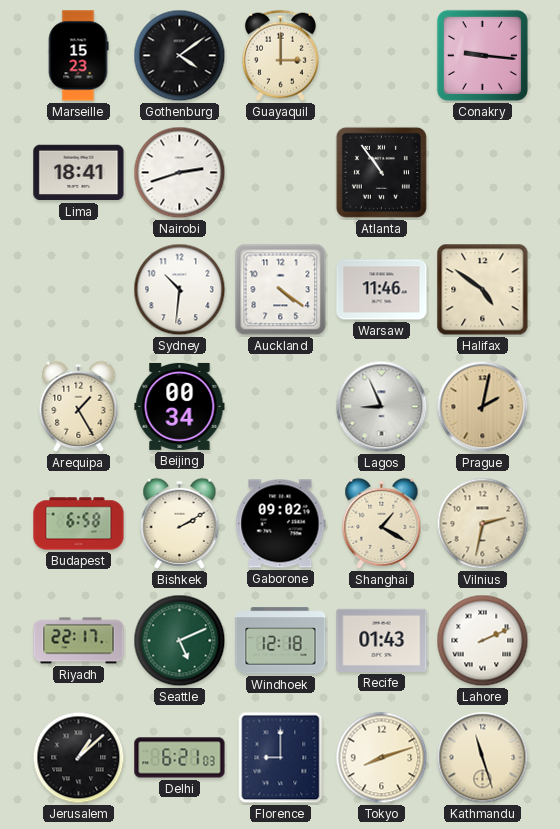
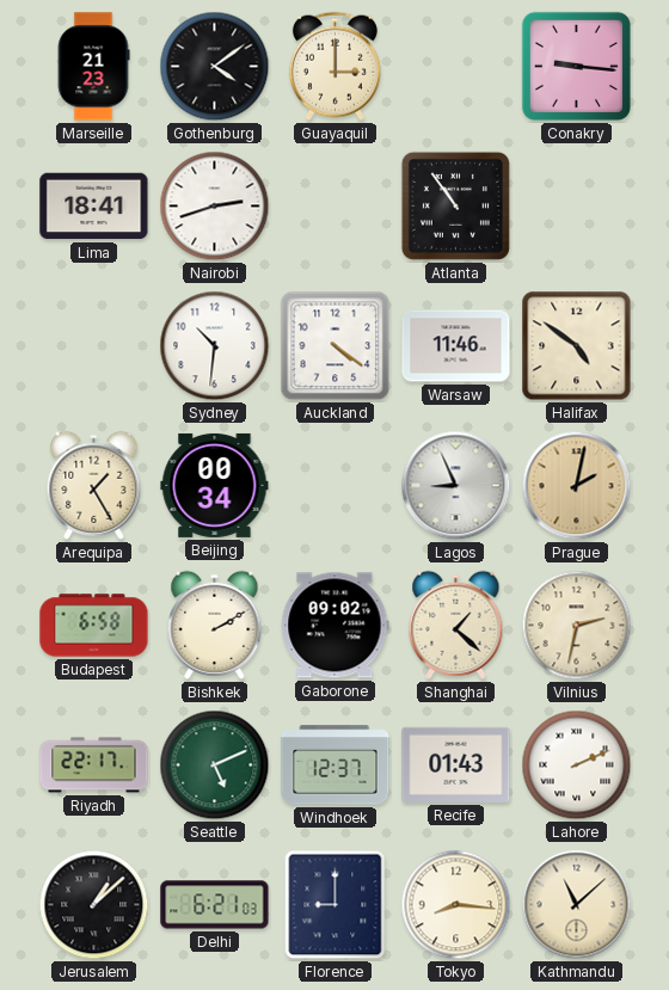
Marseille: 15:23 -> 21:23
Shanghai: 1:20 -> 1:22
Windhoek: 12:18 -> 12:37
Tokyo: 8:12 -> 8:16
Kathmandu: 11:27 -> 11:08
